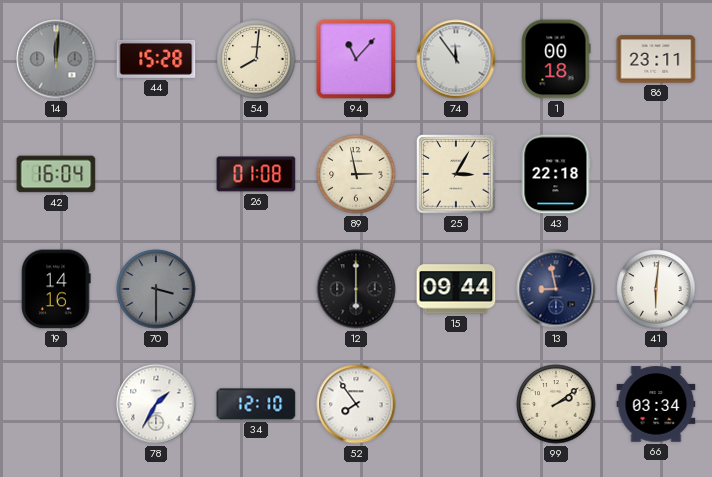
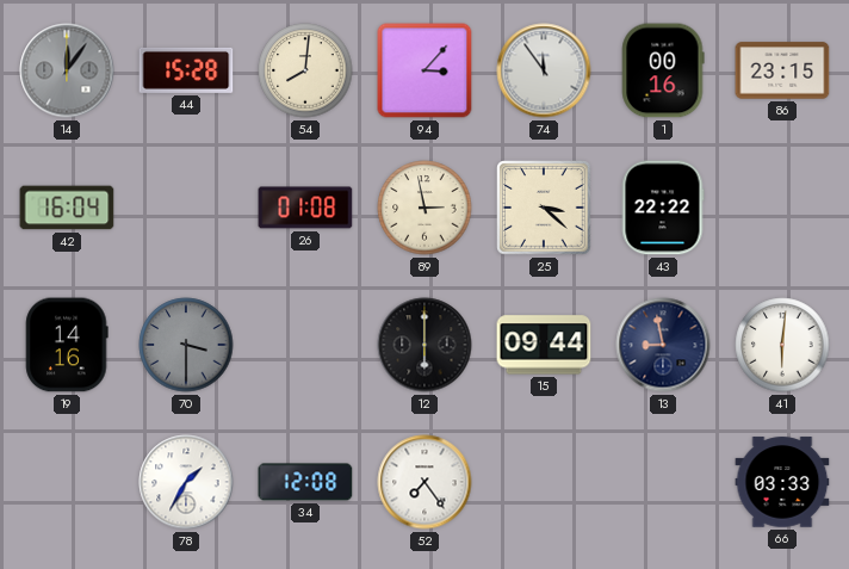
14: 12:01 -> 12:06
94: 11:07 -> 3:07
1: 00:18 -> 00:16
86: 23:11 -> 23:15
25: 3:05 -> 3:22
43: 22:18 -> 22:22
34: 12:10 -> 12:08
52: 7:54 -> 7:24
99: 2:09 -> none
66: 03:34 -> 03:33
